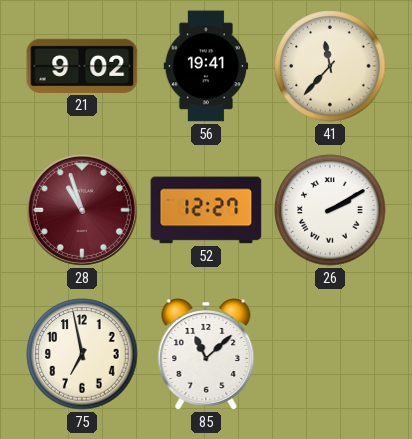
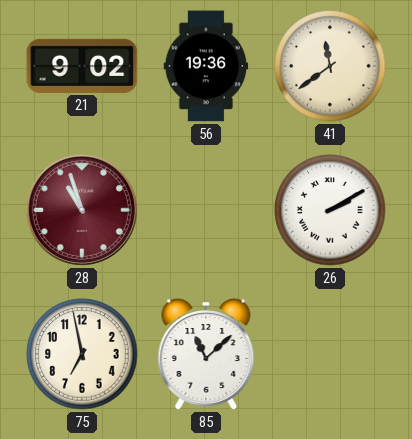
56: 19:41 -> 19:36
41: 11:37 -> 11:39
52: 12:27 -> none
